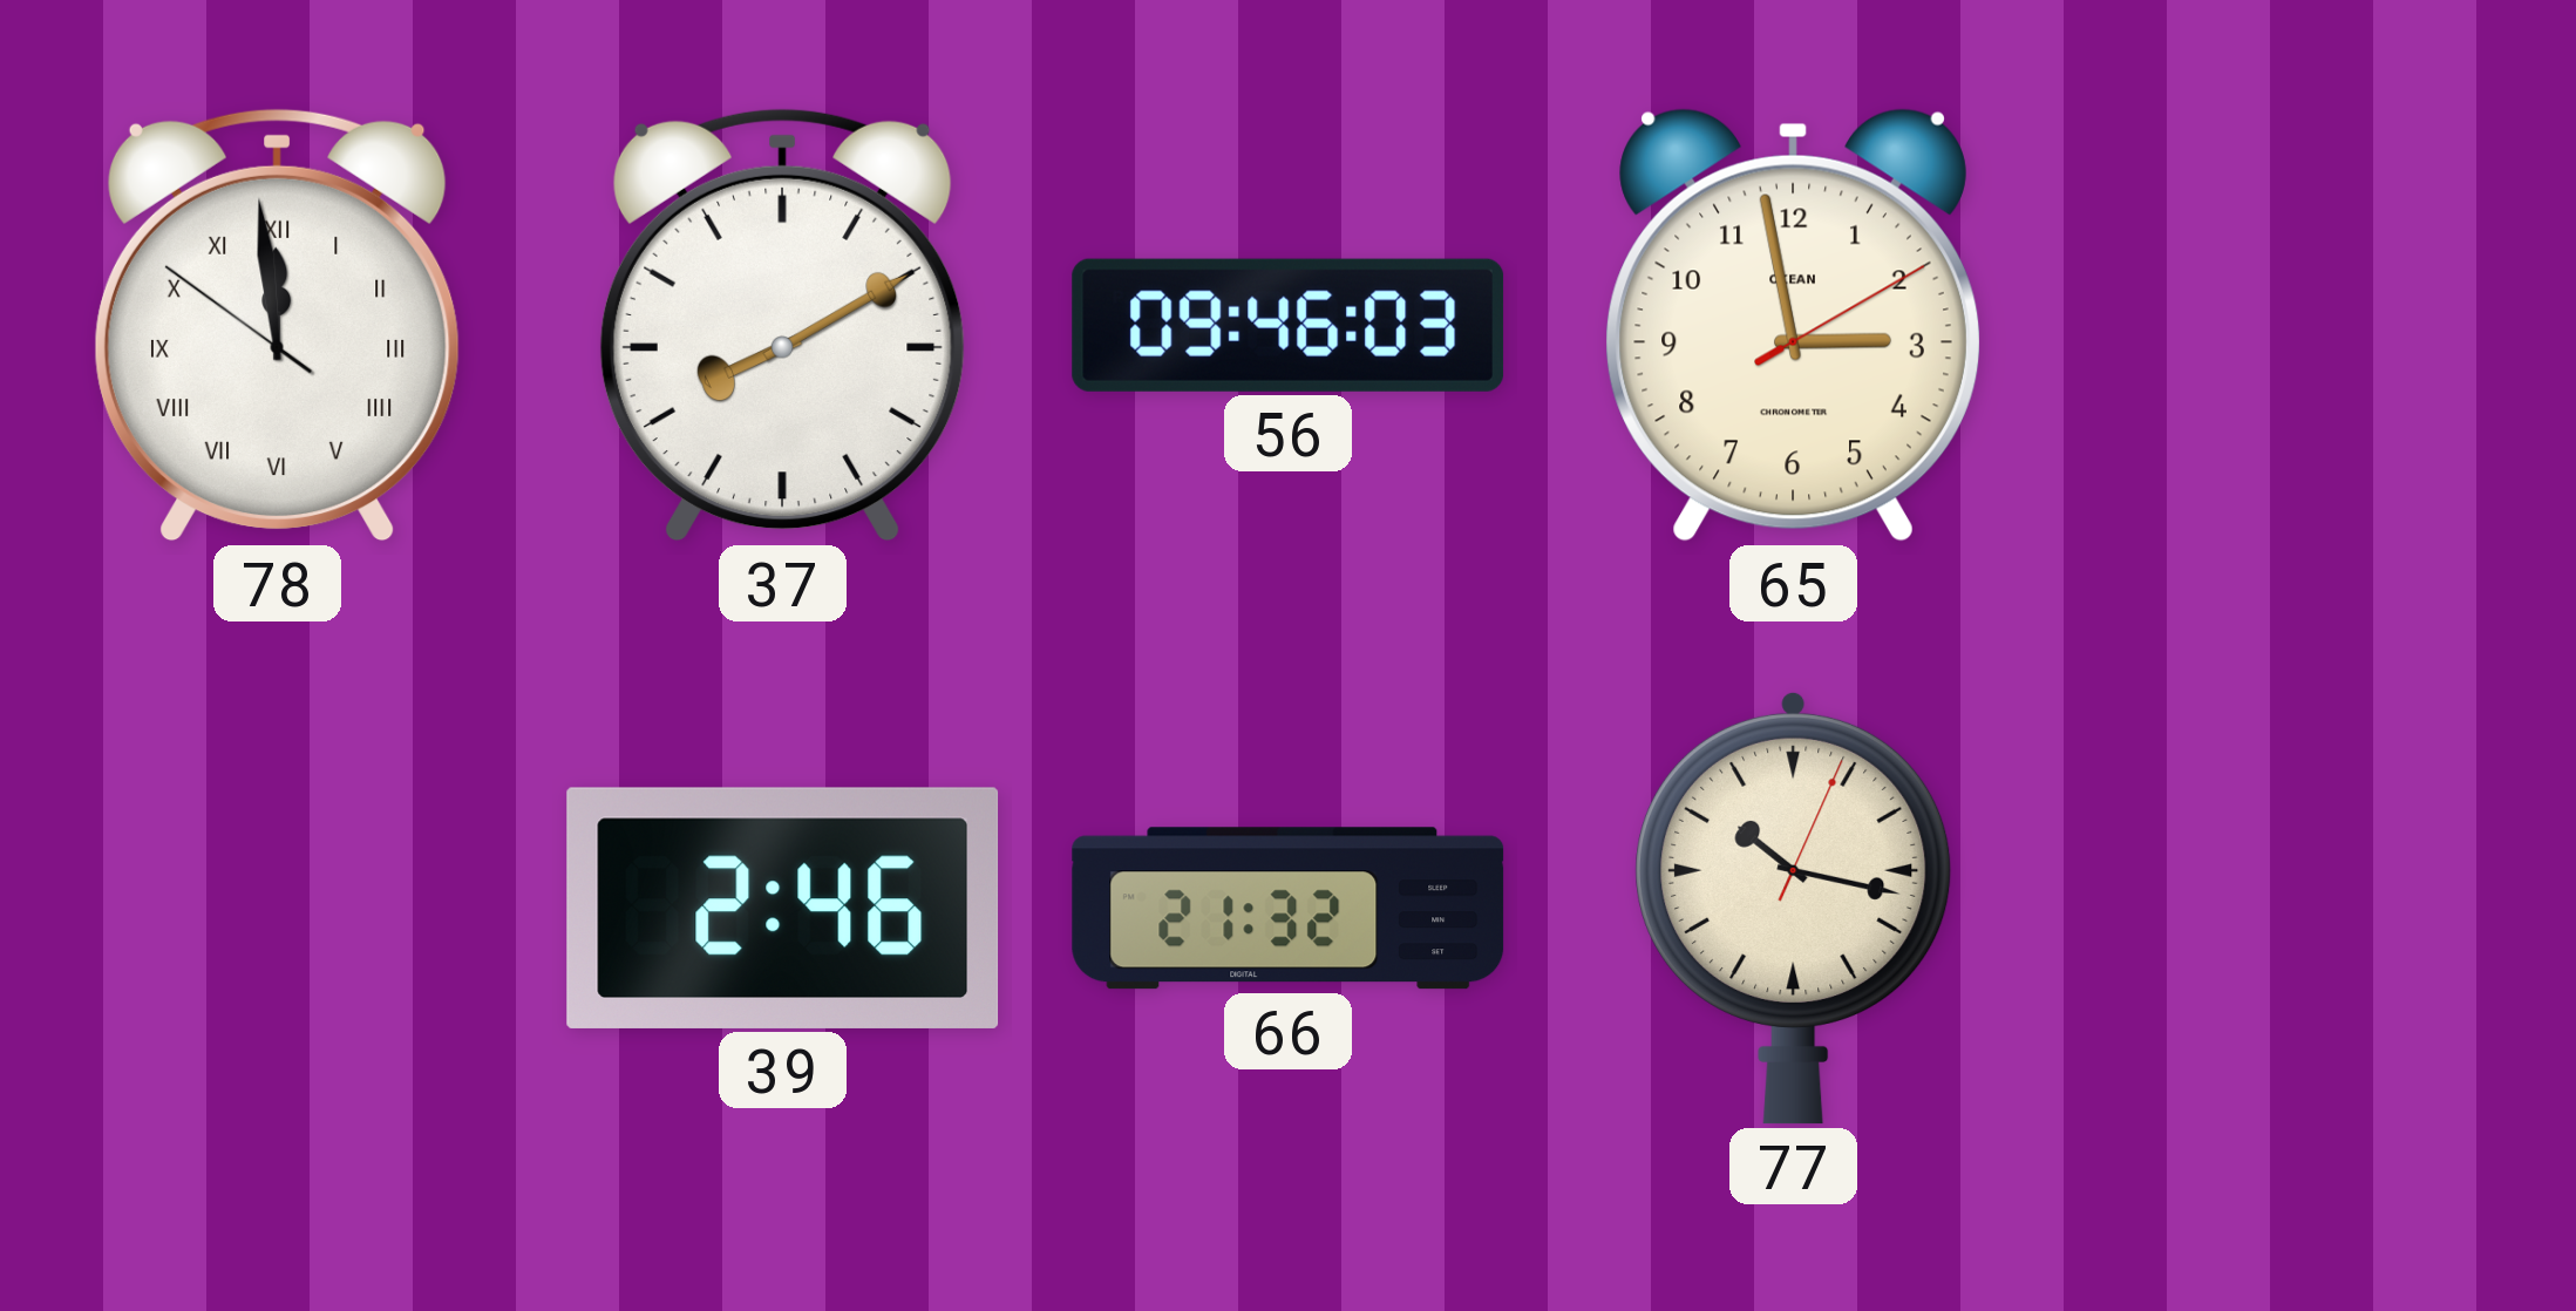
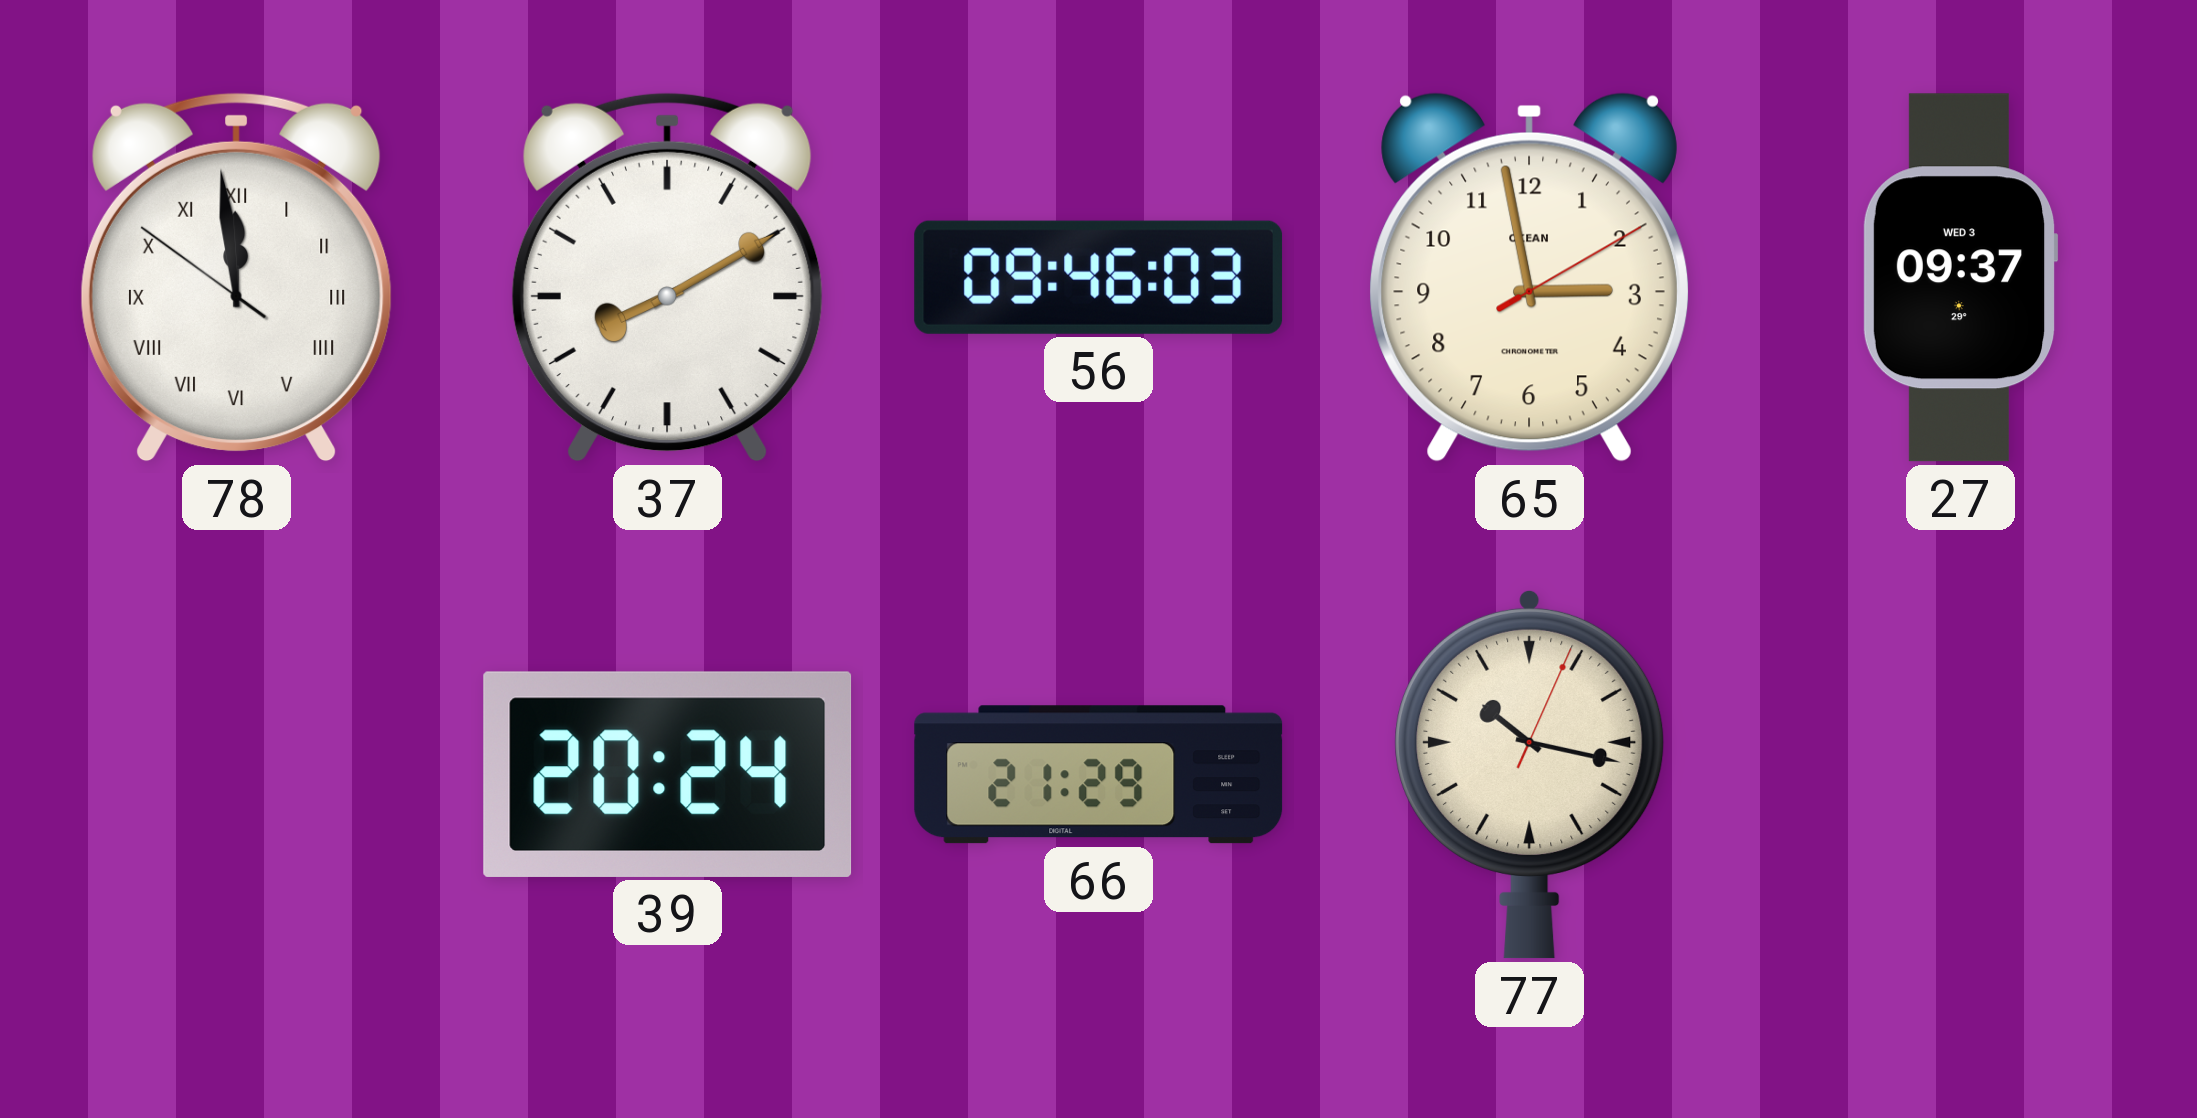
27: none -> 09:37
39: 2:46 -> 20:24
66: 21:32 -> 21:29
